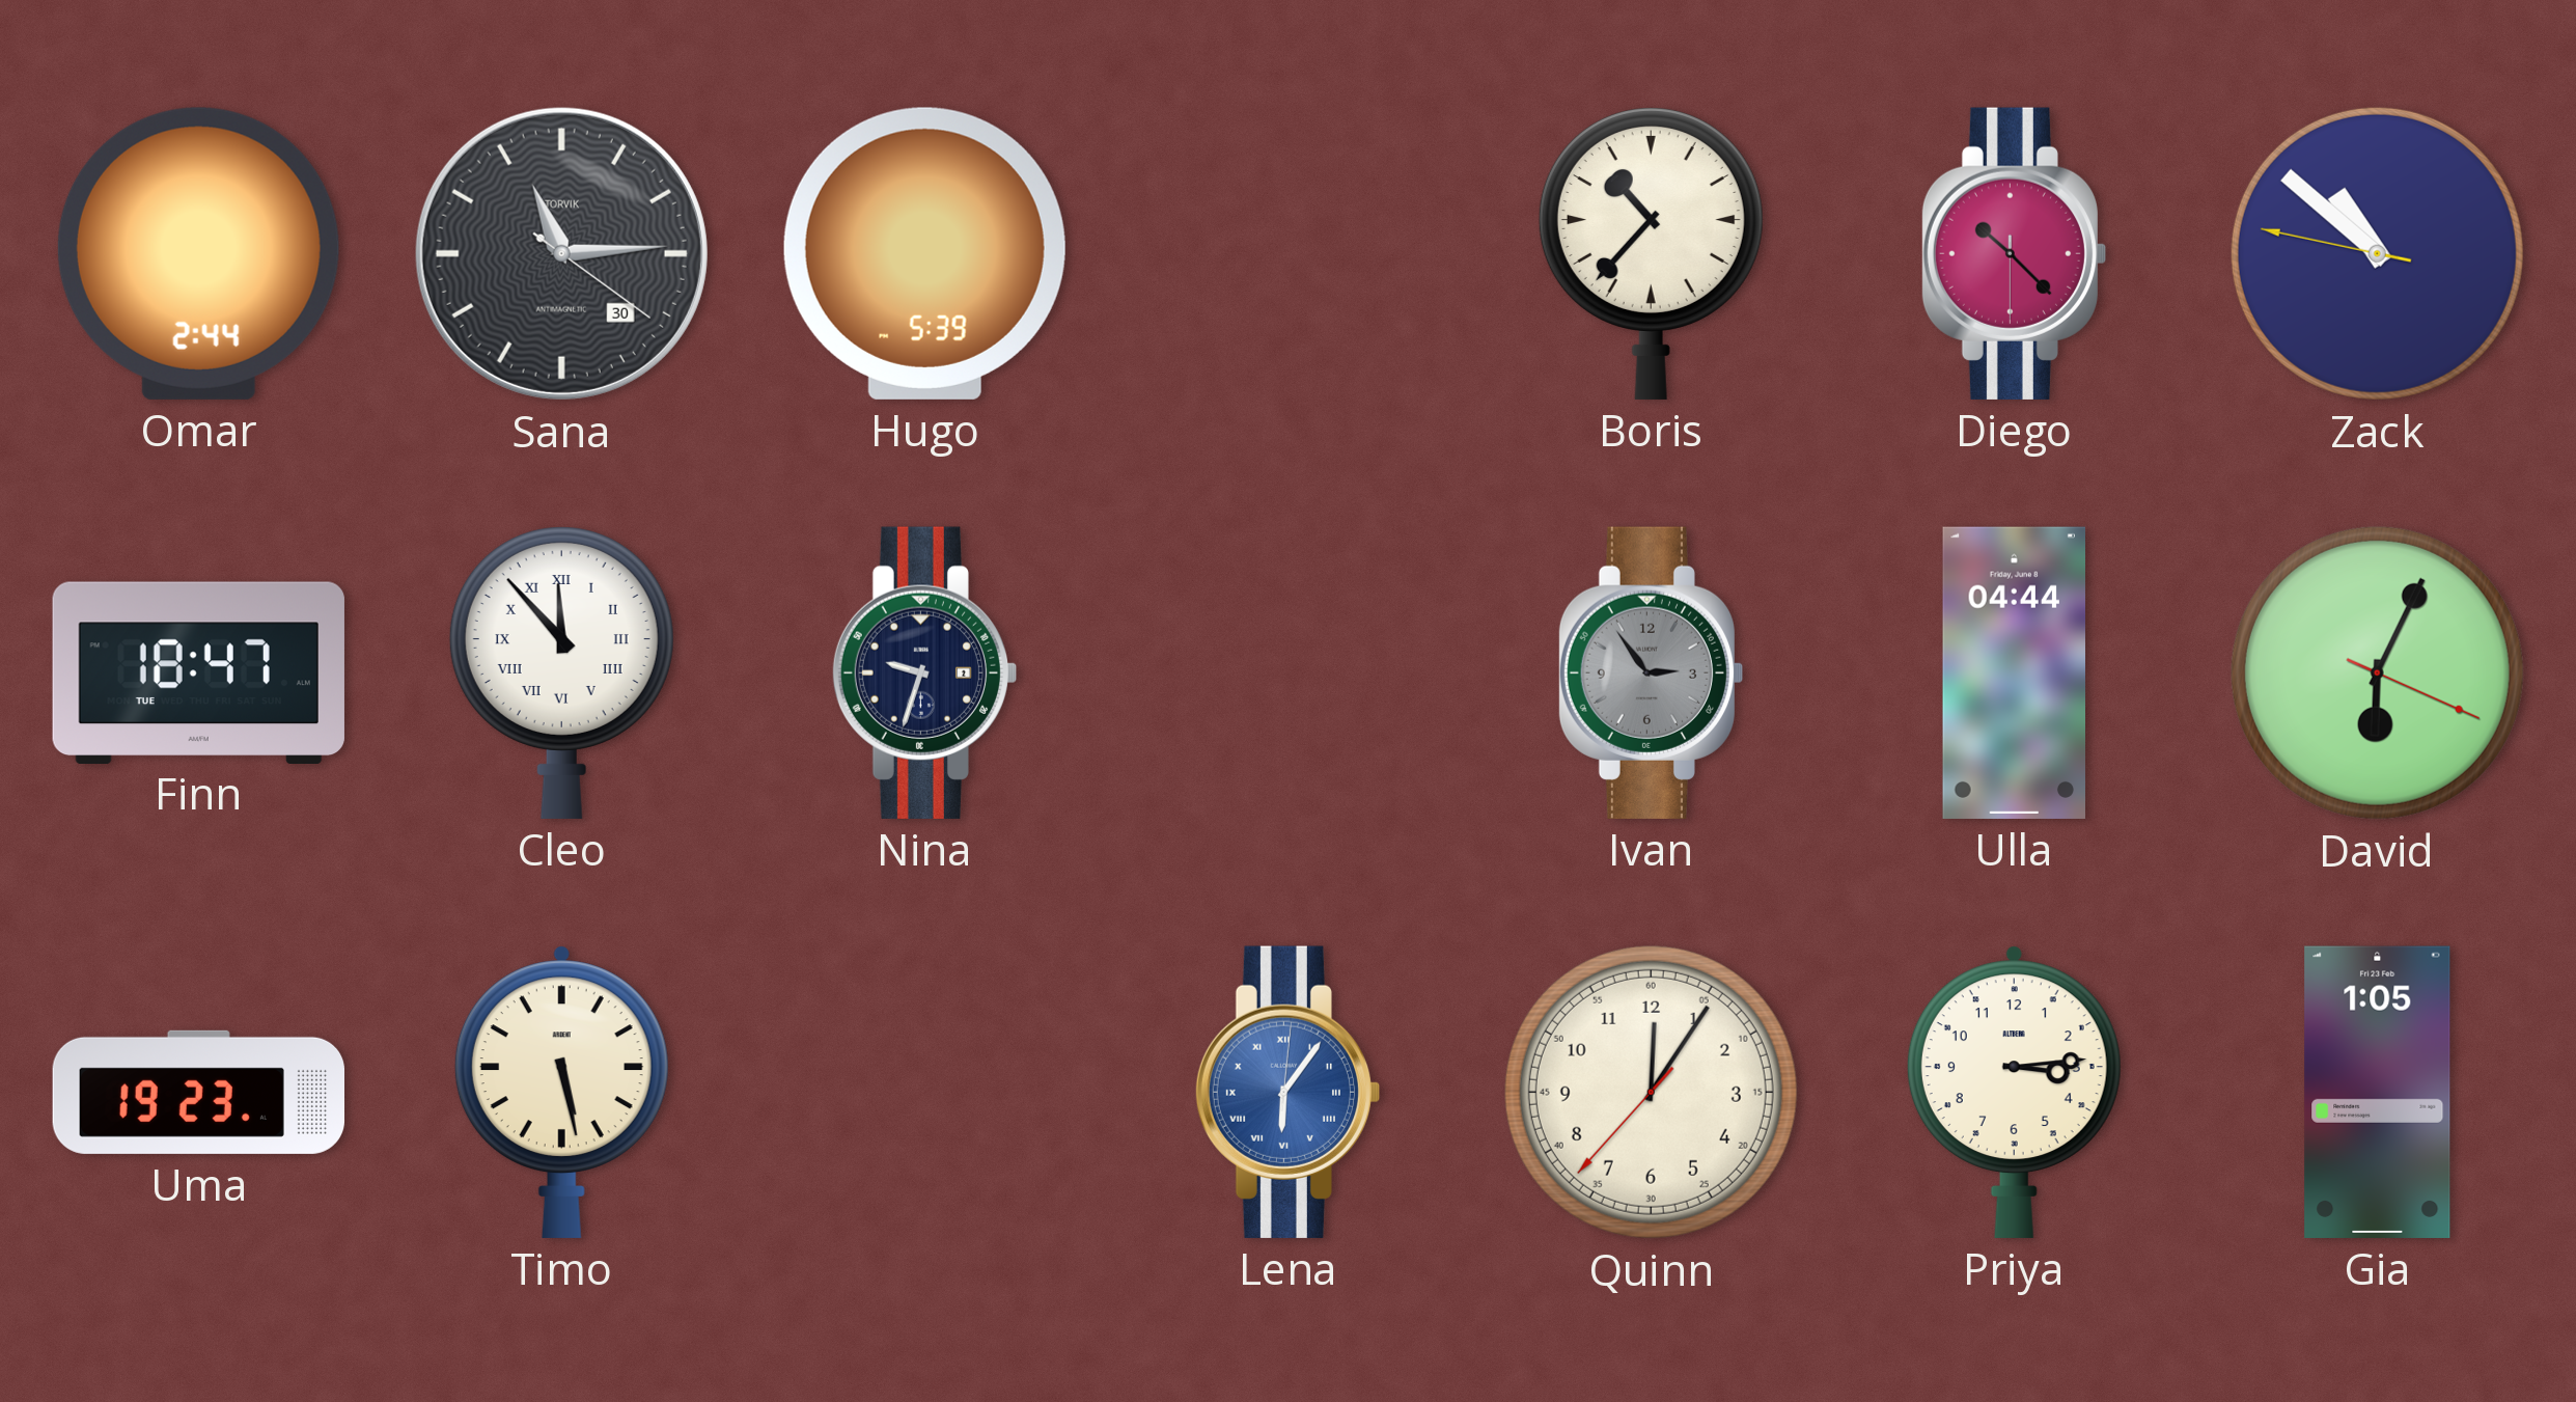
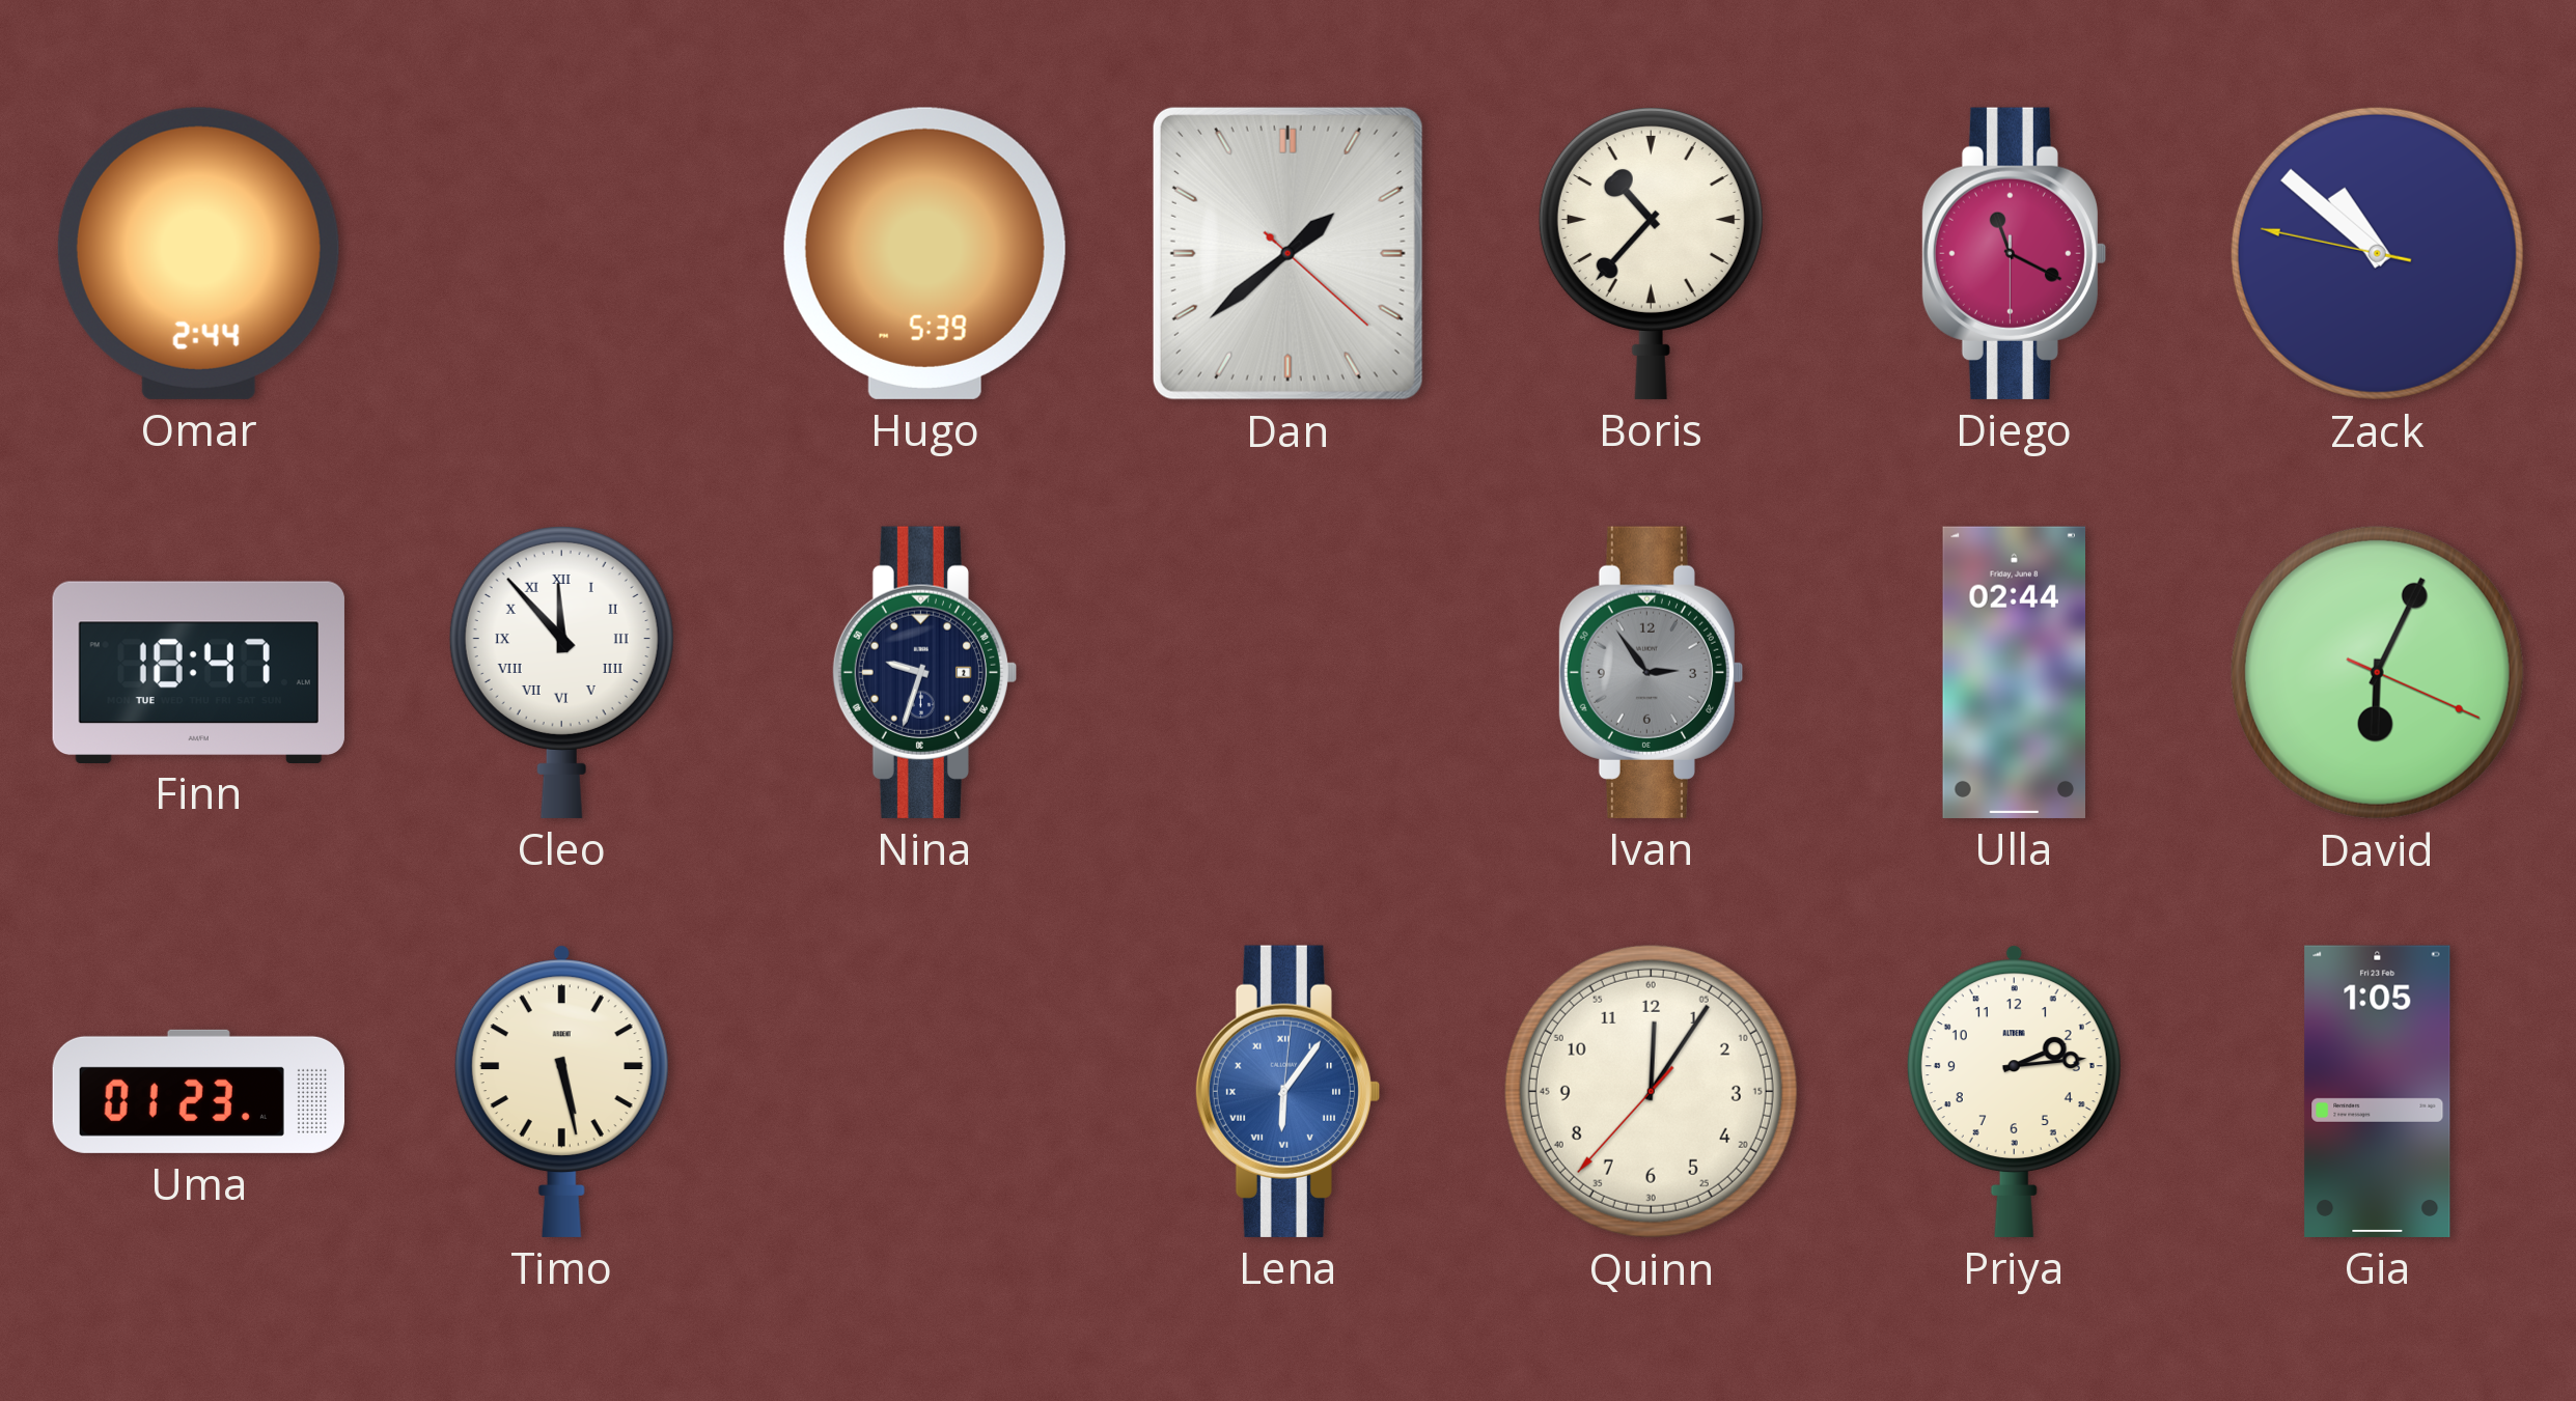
Sana: 11:14 -> none
Dan: none -> 1:38
Diego: 10:22 -> 11:19
Ulla: 04:44 -> 02:44
Uma: 19:23 -> 01:23
Priya: 3:14 -> 2:14
